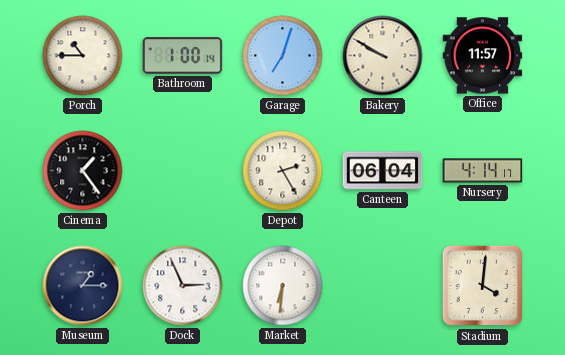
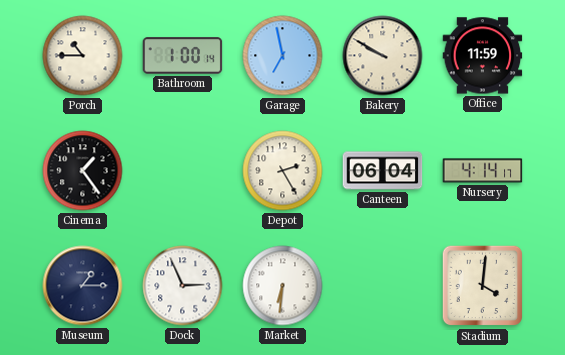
Garage: 7:03 -> 6:58
Office: 11:57 -> 11:59
